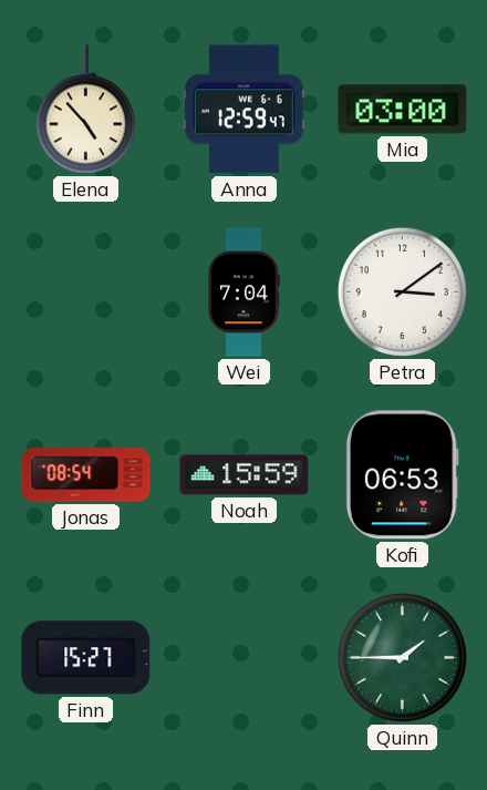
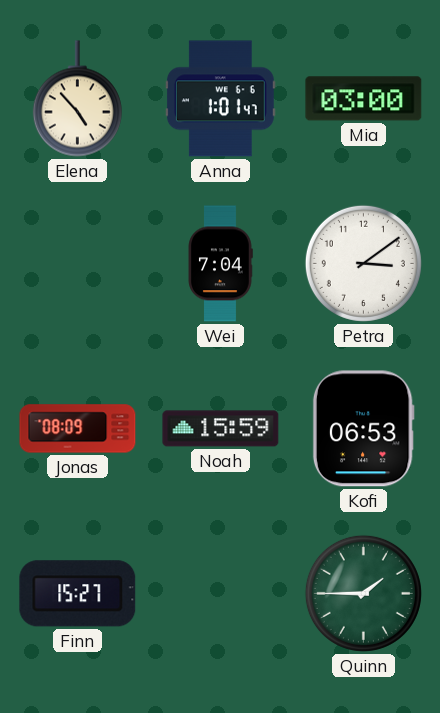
Anna: 12:59 -> 1:01
Jonas: 08:54 -> 08:09
